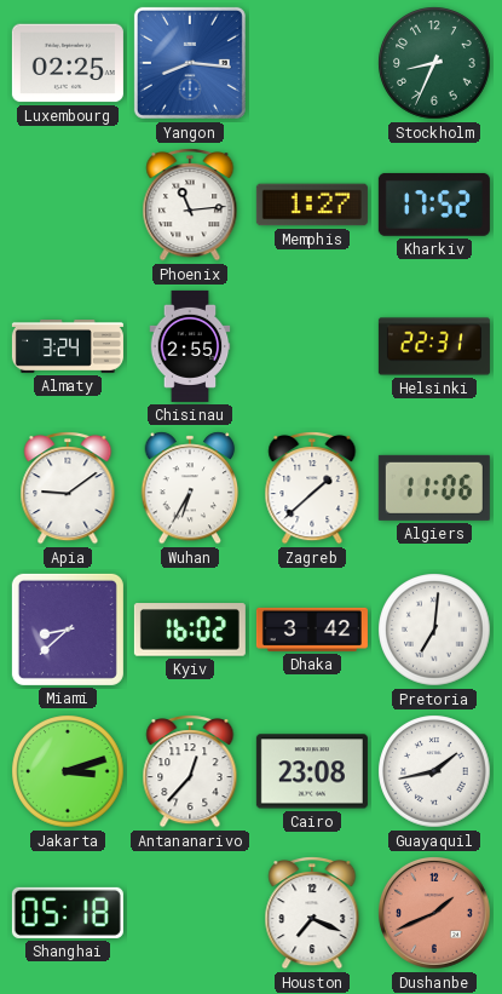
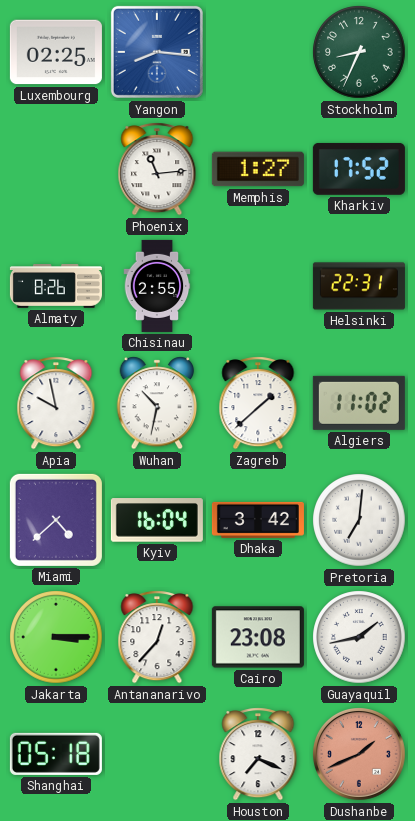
Almaty: 3:24 -> 8:26
Apia: 9:09 -> 9:58
Wuhan: 6:35 -> 10:32
Algiers: 11:06 -> 11:02
Miami: 8:38 -> 4:38
Kyiv: 16:02 -> 16:04
Jakarta: 3:12 -> 3:15
